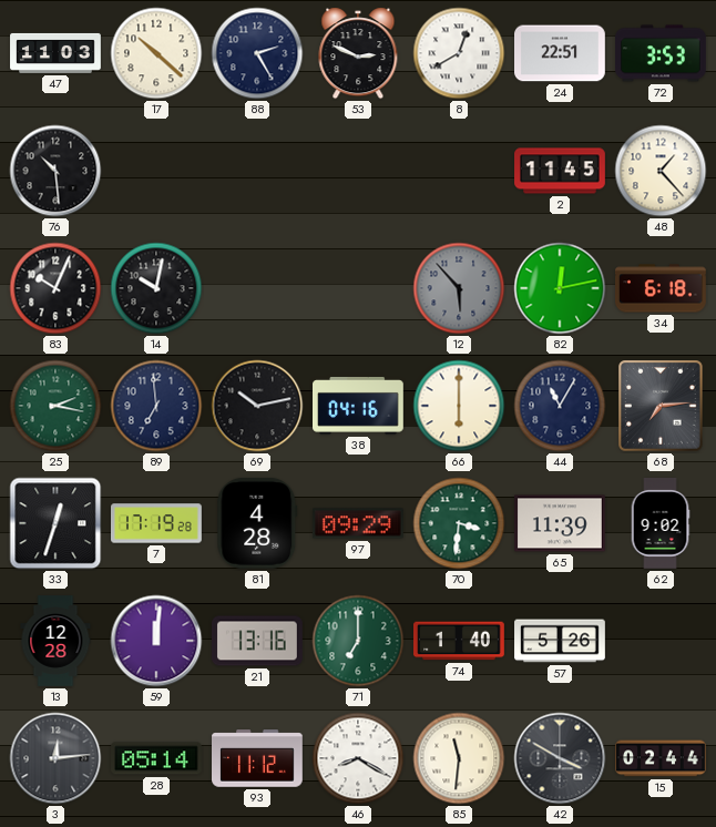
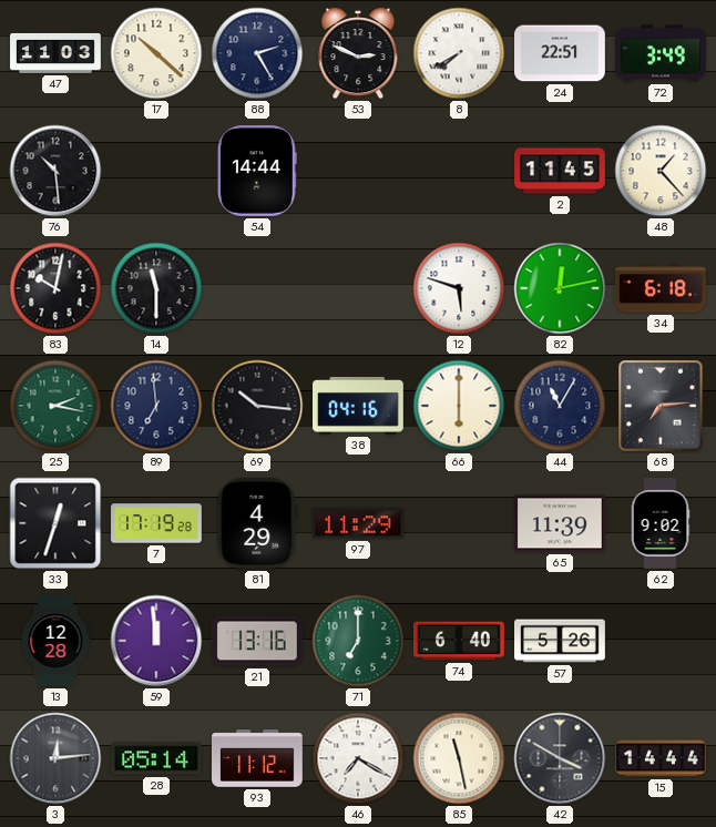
8: 12:40 -> 7:40
72: 3:53 -> 3:49
54: none -> 14:44
83: 10:04 -> 10:02
14: 10:02 -> 11:30
12: 5:53 -> 5:48
12 dial: grey -> white
69: 10:13 -> 10:16
81: 4:28 -> 4:29
97: 09:29 -> 11:29
70: 3:31 -> none
59: 12:01 -> 11:59
74: 1:40 -> 6:40
46: 8:20 -> 7:20
85: 11:31 -> 11:28
15: 02:44 -> 14:44
